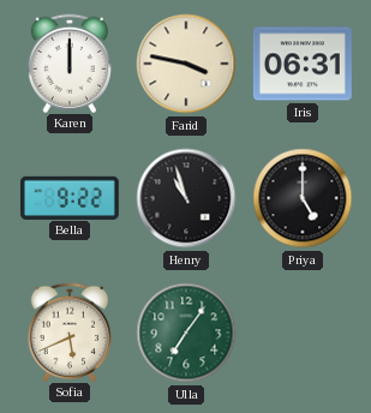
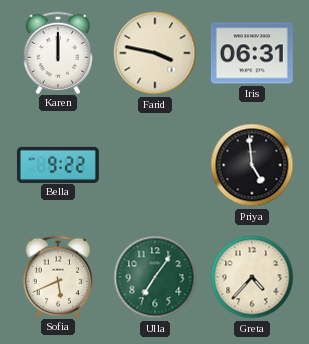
Henry: 10:57 -> none
Priya: 5:00 -> 4:59
Greta: none -> 4:37
